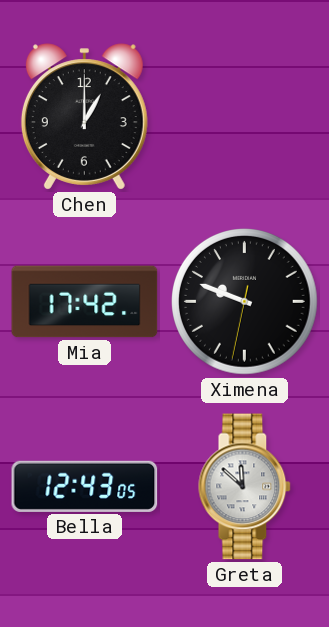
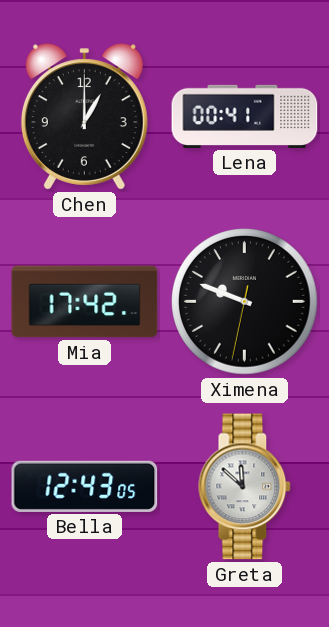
Lena: none -> 00:41
